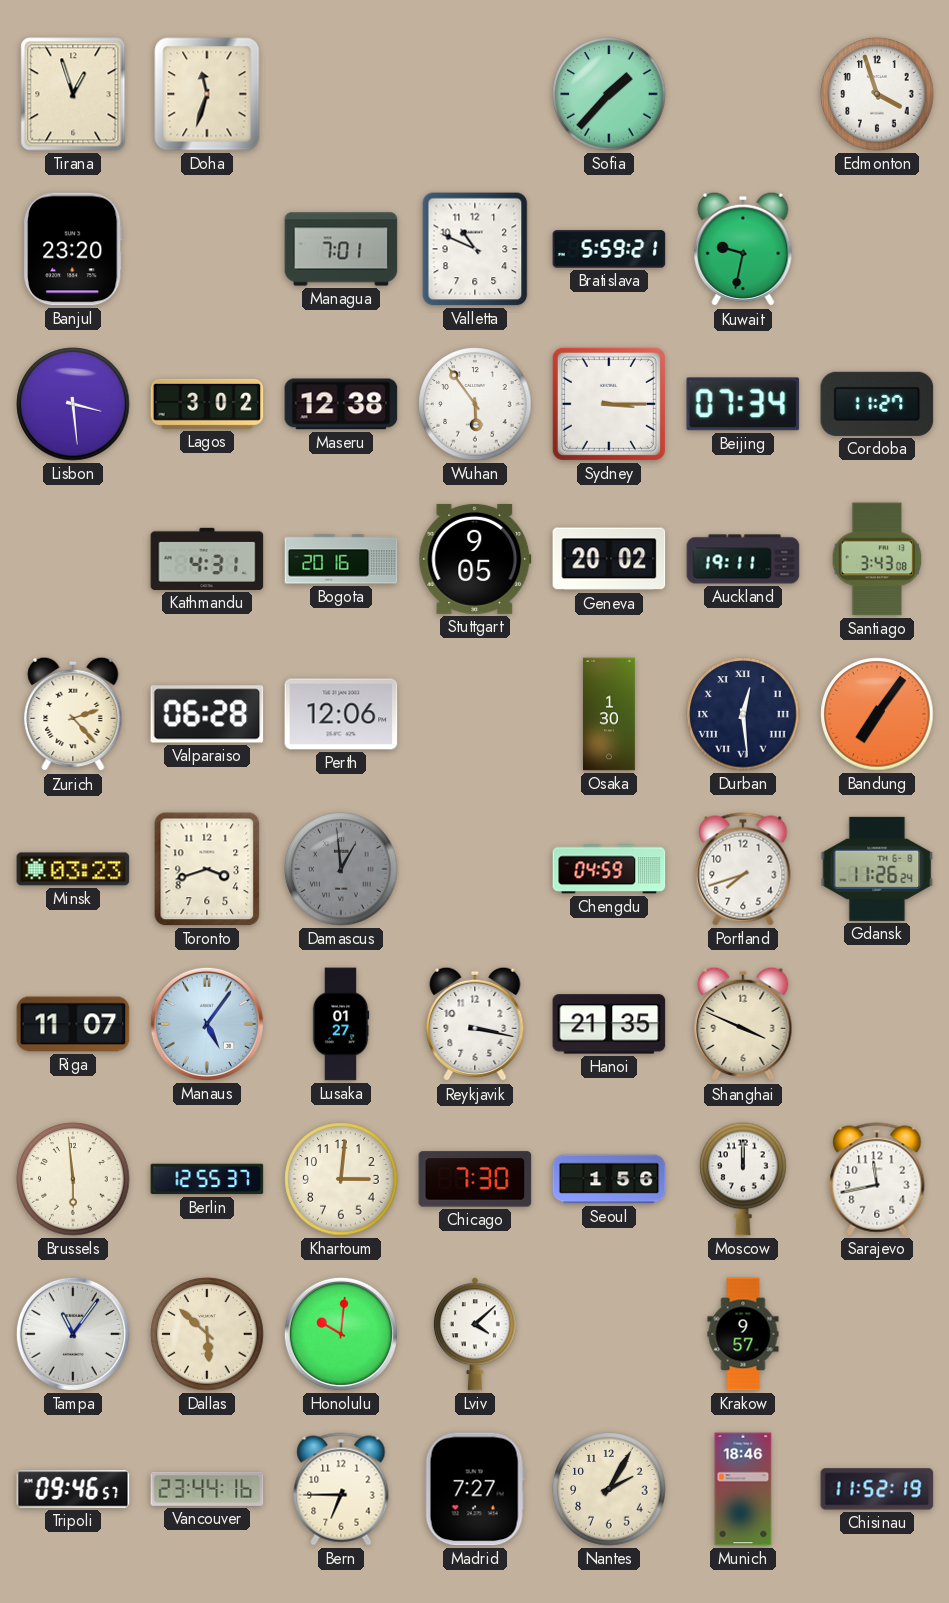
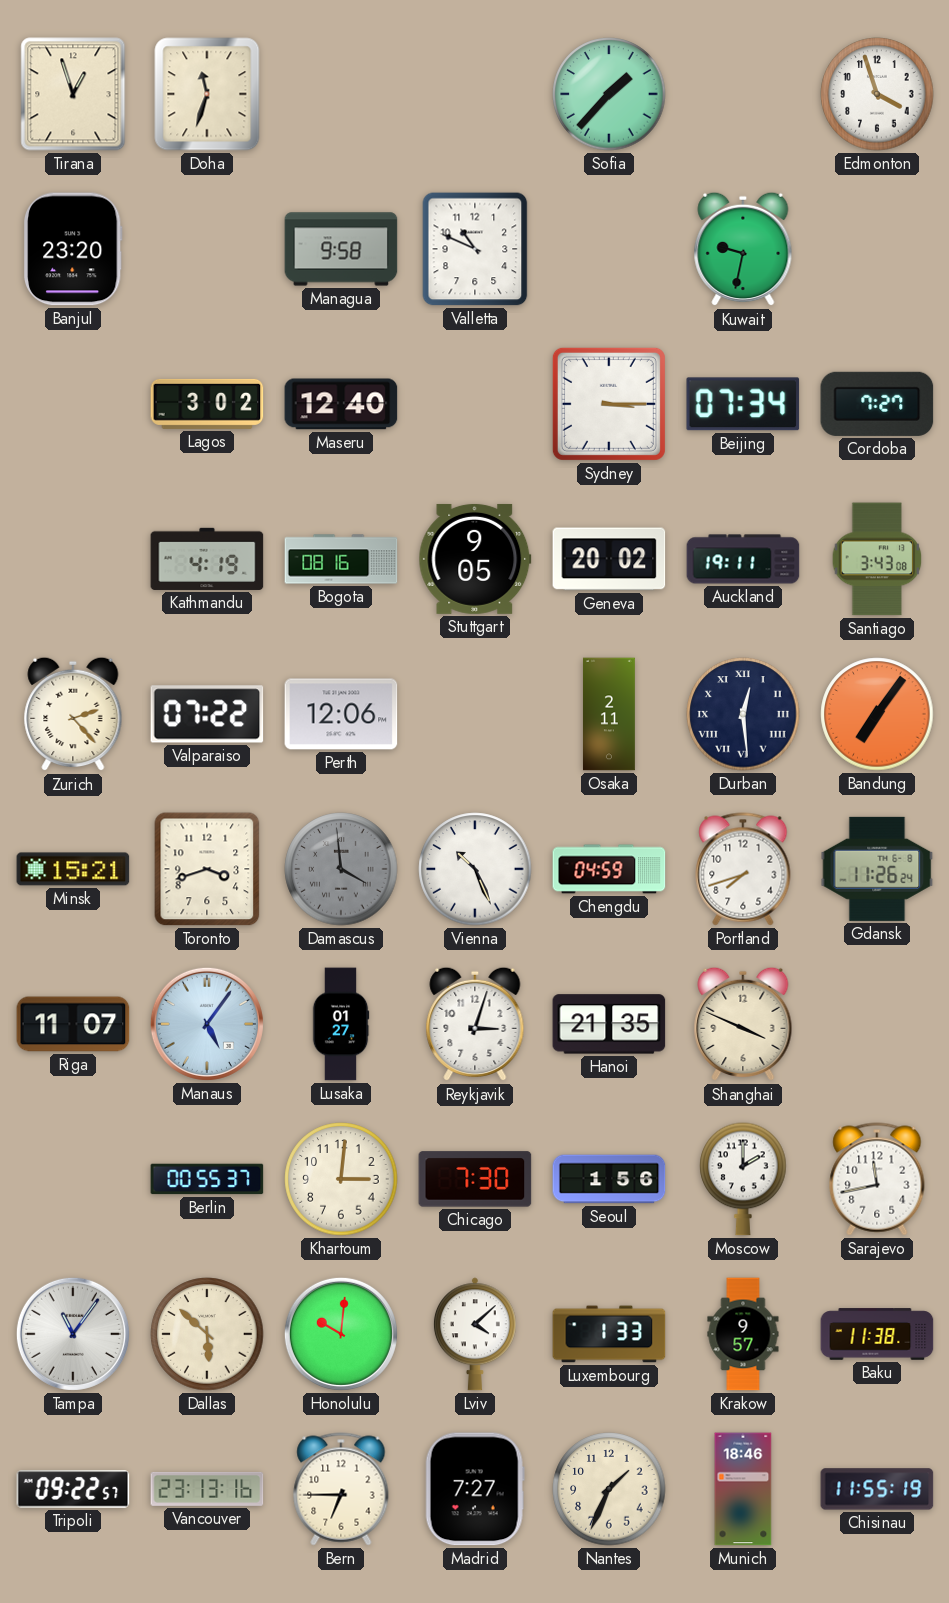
Managua: 7:01 -> 9:58
Bratislava: 5:59 -> none
Lisbon: 3:29 -> none
Maseru: 12:38 -> 12:40
Wuhan: 5:54 -> none
Cordoba: 11:27 -> 7:27
Kathmandu: 4:31 -> 4:19
Bogota: 20:16 -> 08:16
Valparaiso: 06:28 -> 07:22
Osaka: 1:30 -> 2:11
Minsk: 03:23 -> 15:21
Damascus: 12:59 -> 3:59
Vienna: none -> 10:26
Reykjavik: 3:17 -> 3:03
Brussels: 5:59 -> none
Berlin: 12:55 -> 00:55
Moscow: 12:00 -> 2:00
Luxembourg: none -> 1:33
Baku: none -> 11:38
Tripoli: 09:46 -> 09:22
Vancouver: 23:44 -> 23:13
Nantes: 2:05 -> 1:34
Chisinau: 11:52 -> 11:55
